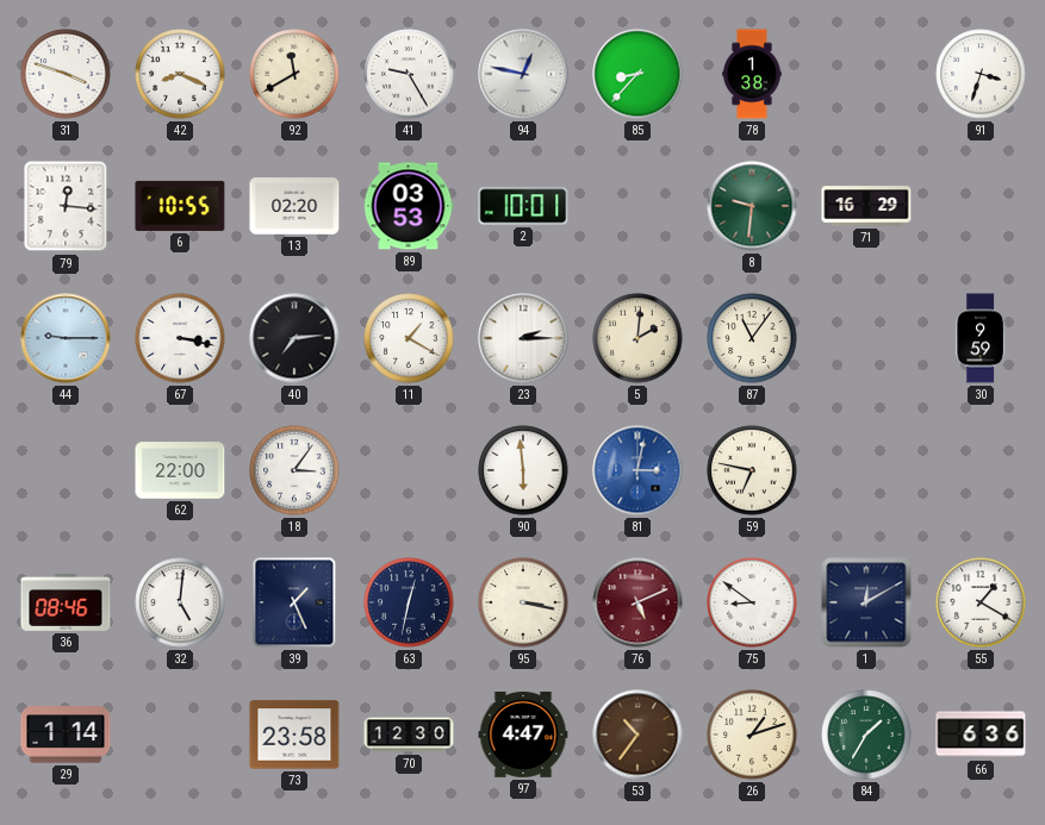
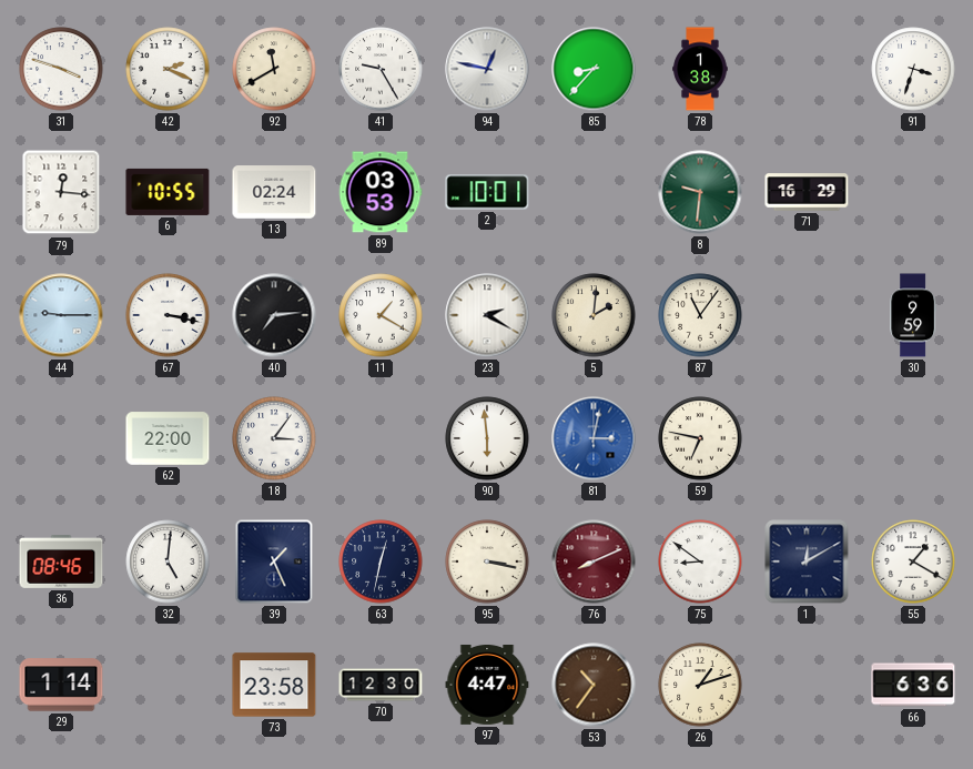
42: 8:19 -> 2:19
13: 02:20 -> 02:24
23: 2:15 -> 2:20
76: 5:11 -> 8:11
84: 1:35 -> none
